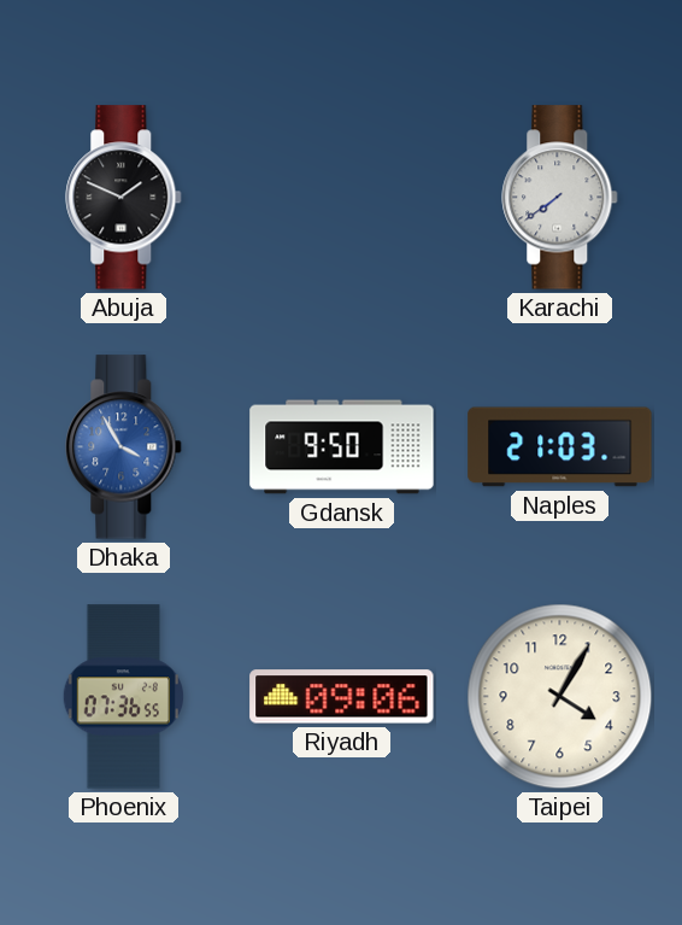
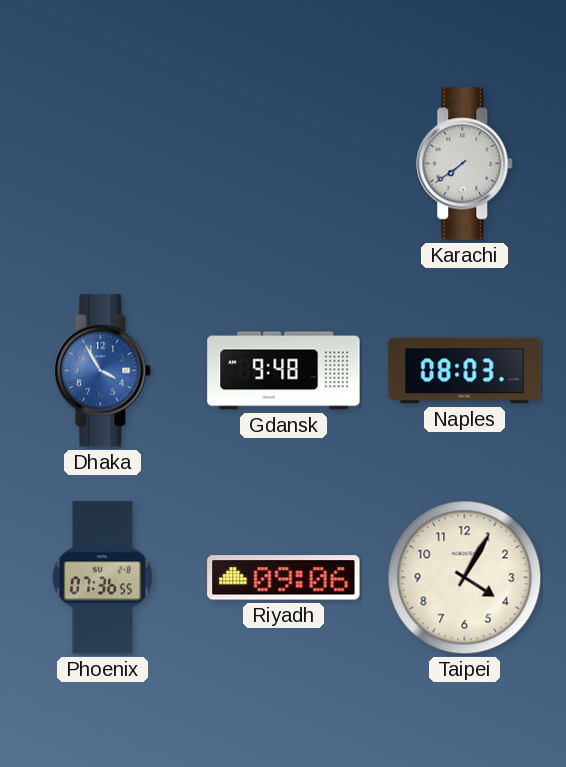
Abuja: 1:49 -> none
Gdansk: 9:50 -> 9:48
Naples: 21:03 -> 08:03
